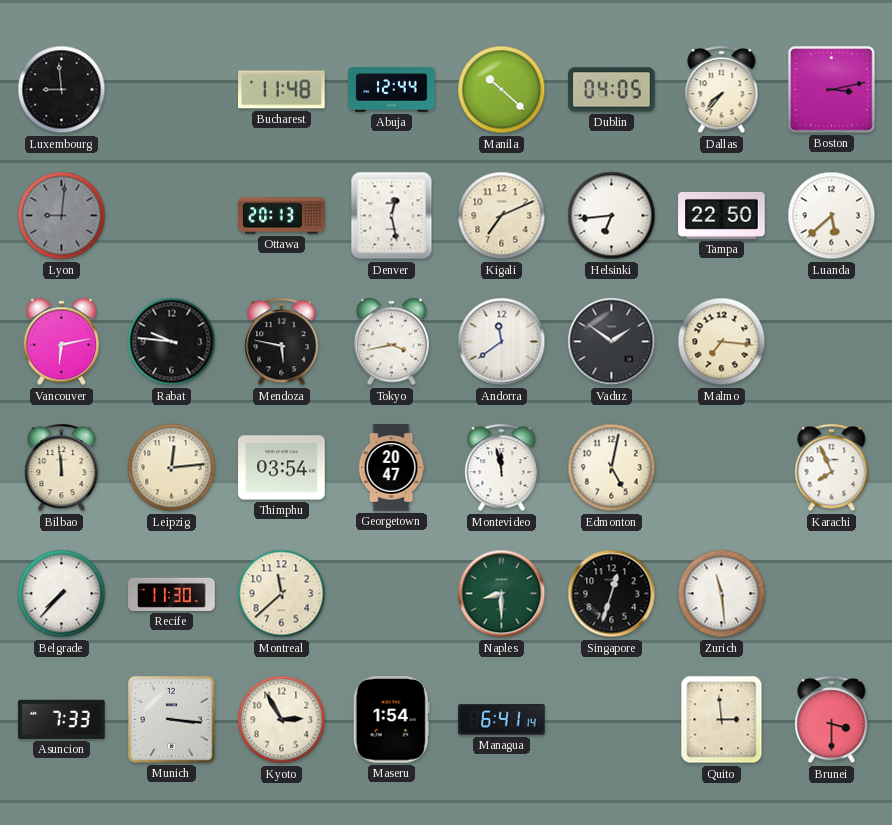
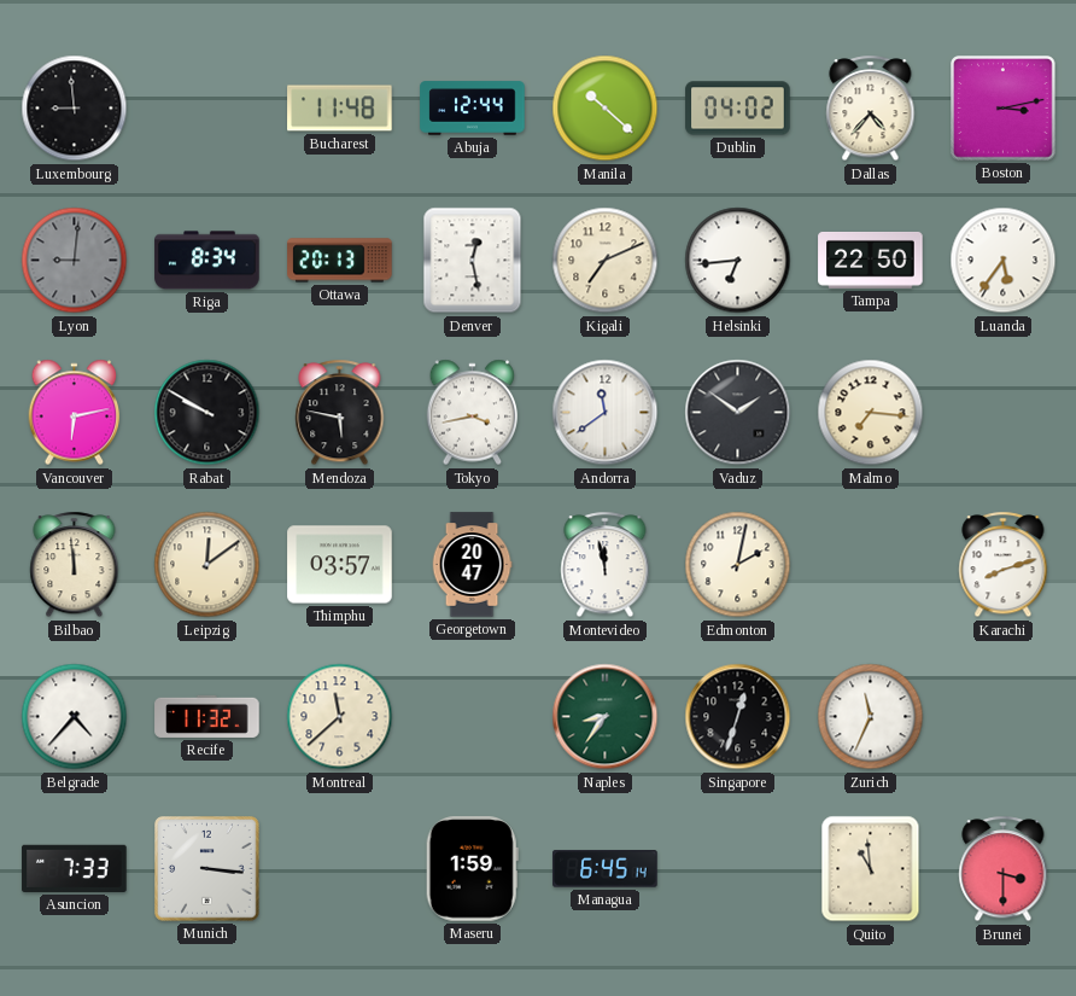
Dublin: 04:05 -> 04:02
Dallas: 7:37 -> 4:37
Riga: none -> 8:34
Luanda: 5:38 -> 5:36
Rabat: 9:46 -> 9:50
Leipzig: 12:14 -> 12:09
Thimphu: 03:54 -> 03:57
Edmonton: 5:02 -> 2:02
Karachi: 7:56 -> 8:12
Belgrade: 7:37 -> 4:37
Recife: 11:30 -> 11:32
Naples: 8:30 -> 8:36
Zurich: 11:29 -> 11:34
Kyoto: 2:55 -> none
Maseru: 1:54 -> 1:59
Managua: 6:41 -> 6:45
Quito: 2:59 -> 10:59
